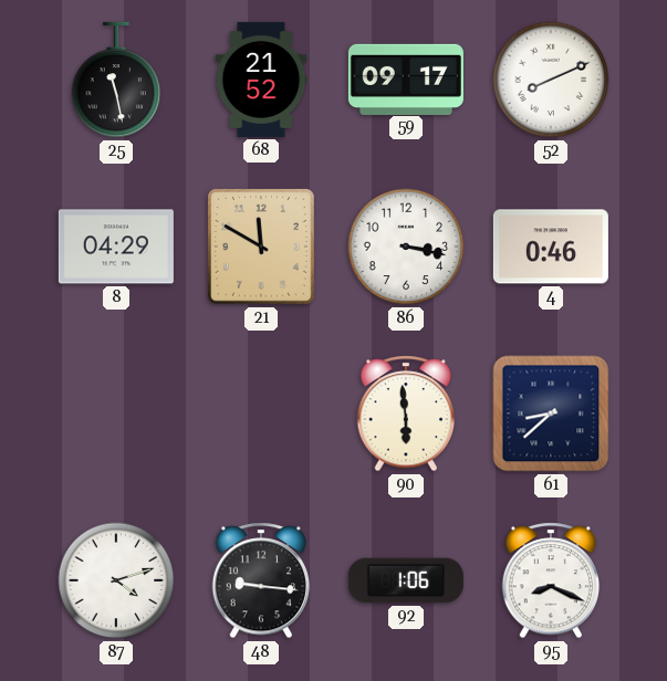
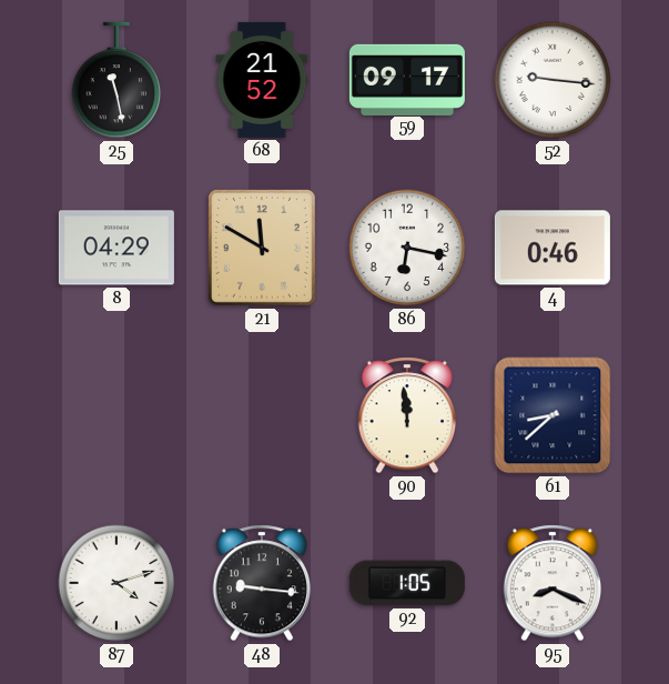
52: 8:11 -> 9:16
86: 3:17 -> 6:17
90: 5:59 -> 11:59
92: 1:06 -> 1:05
